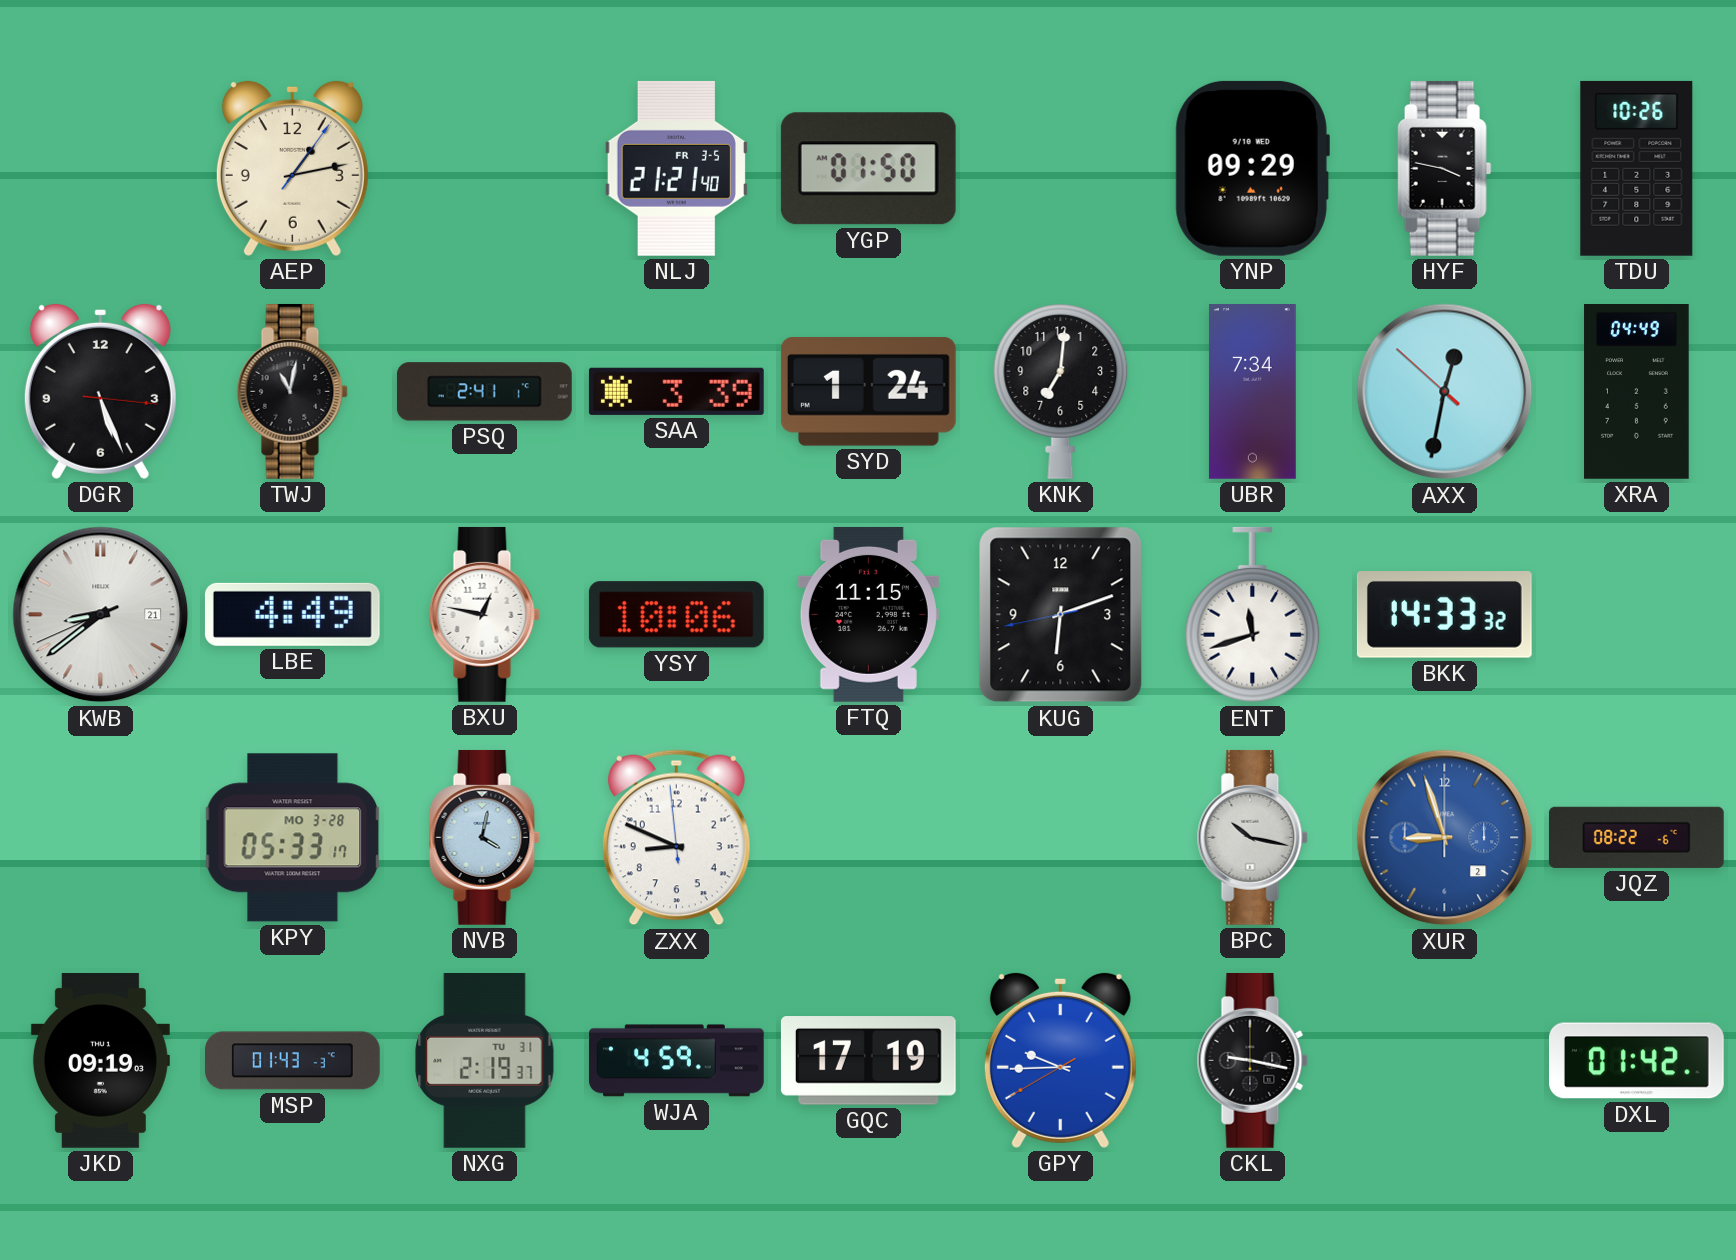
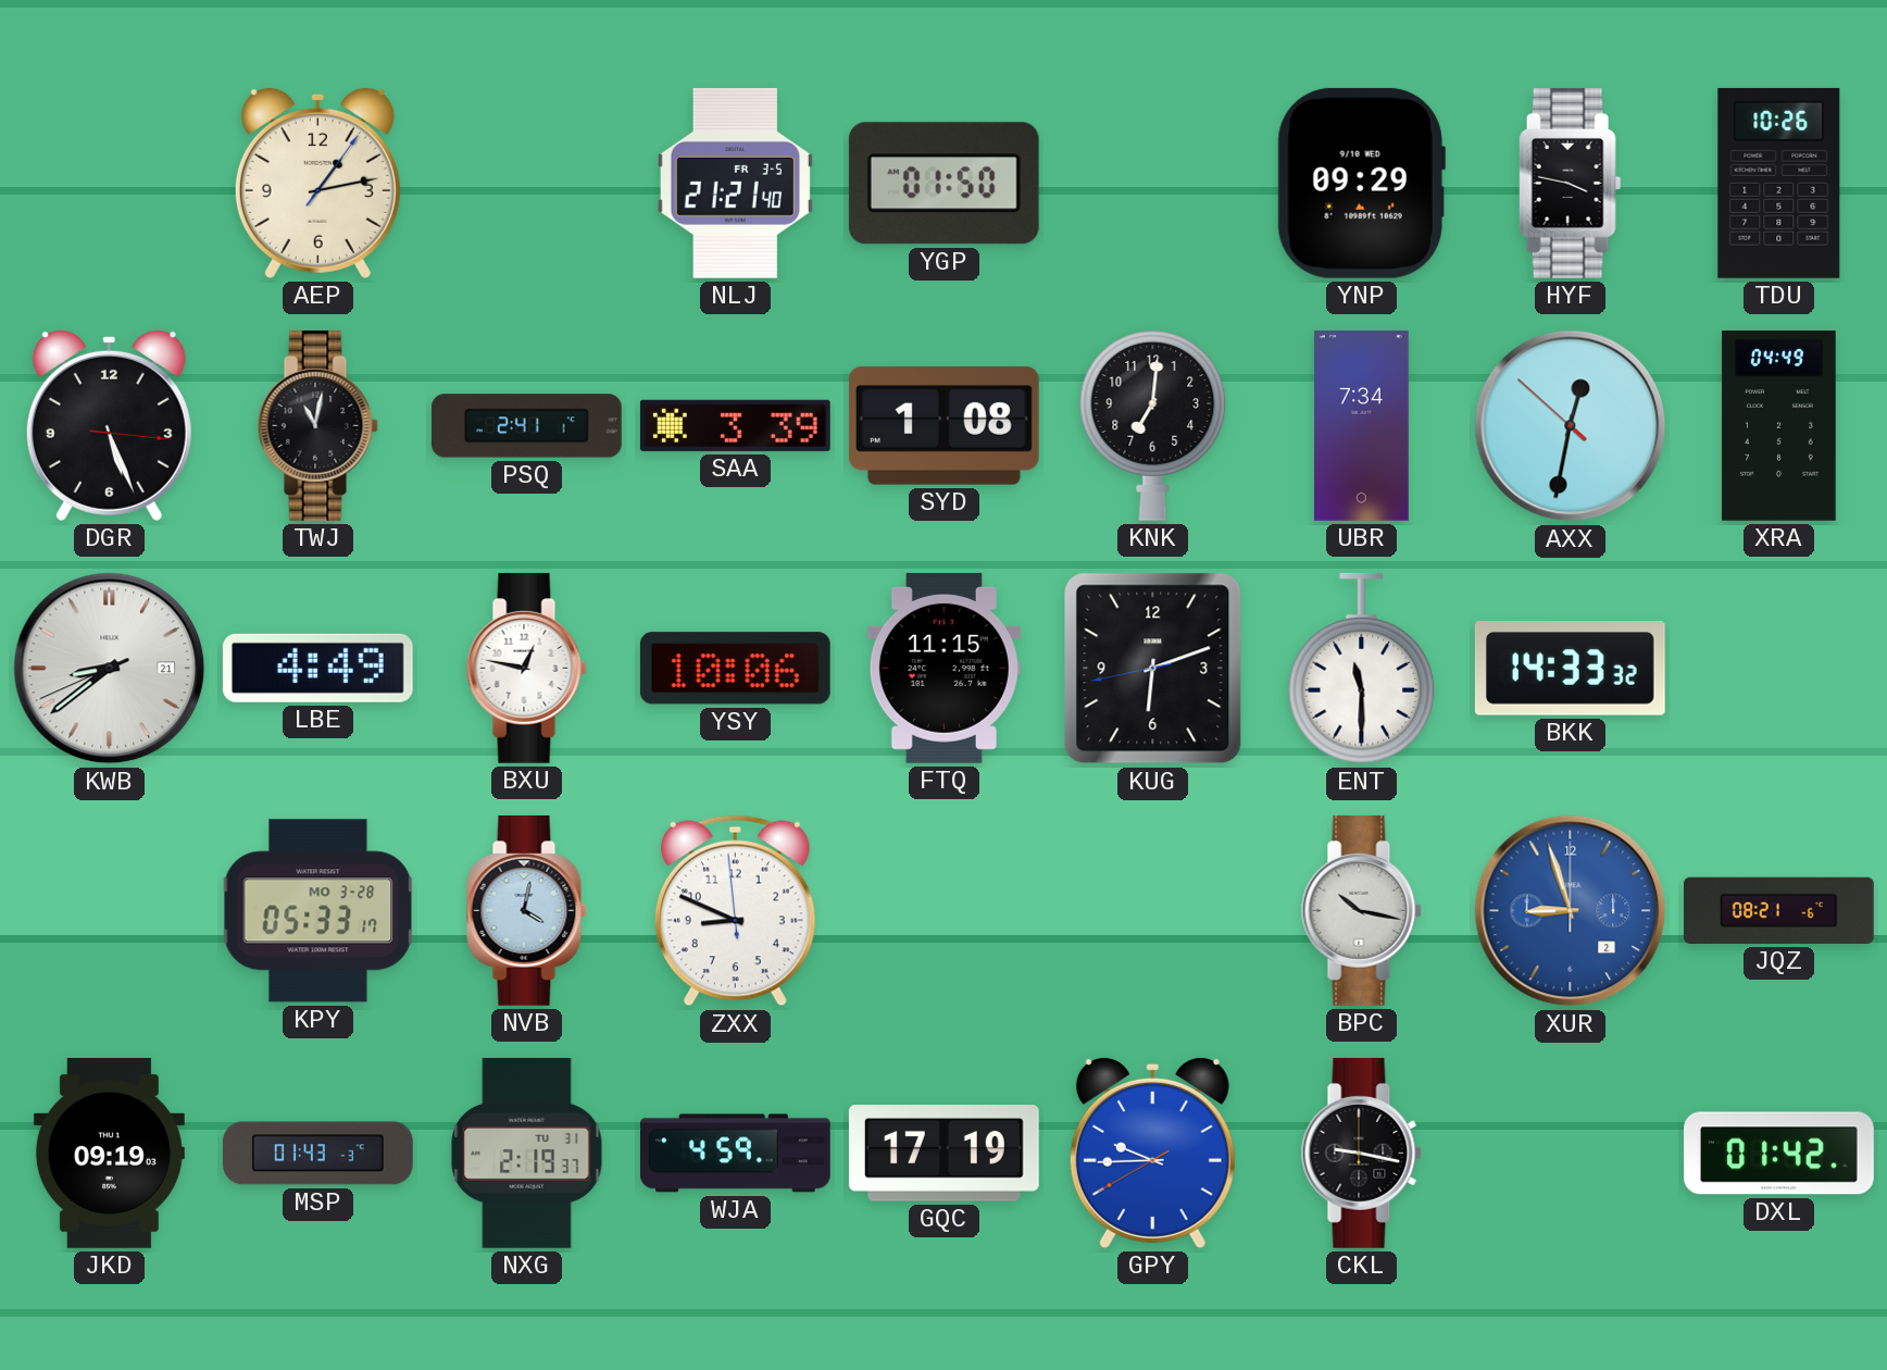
SYD: 1:24 -> 1:08
ENT: 11:42 -> 11:30
JQZ: 08:22 -> 08:21
